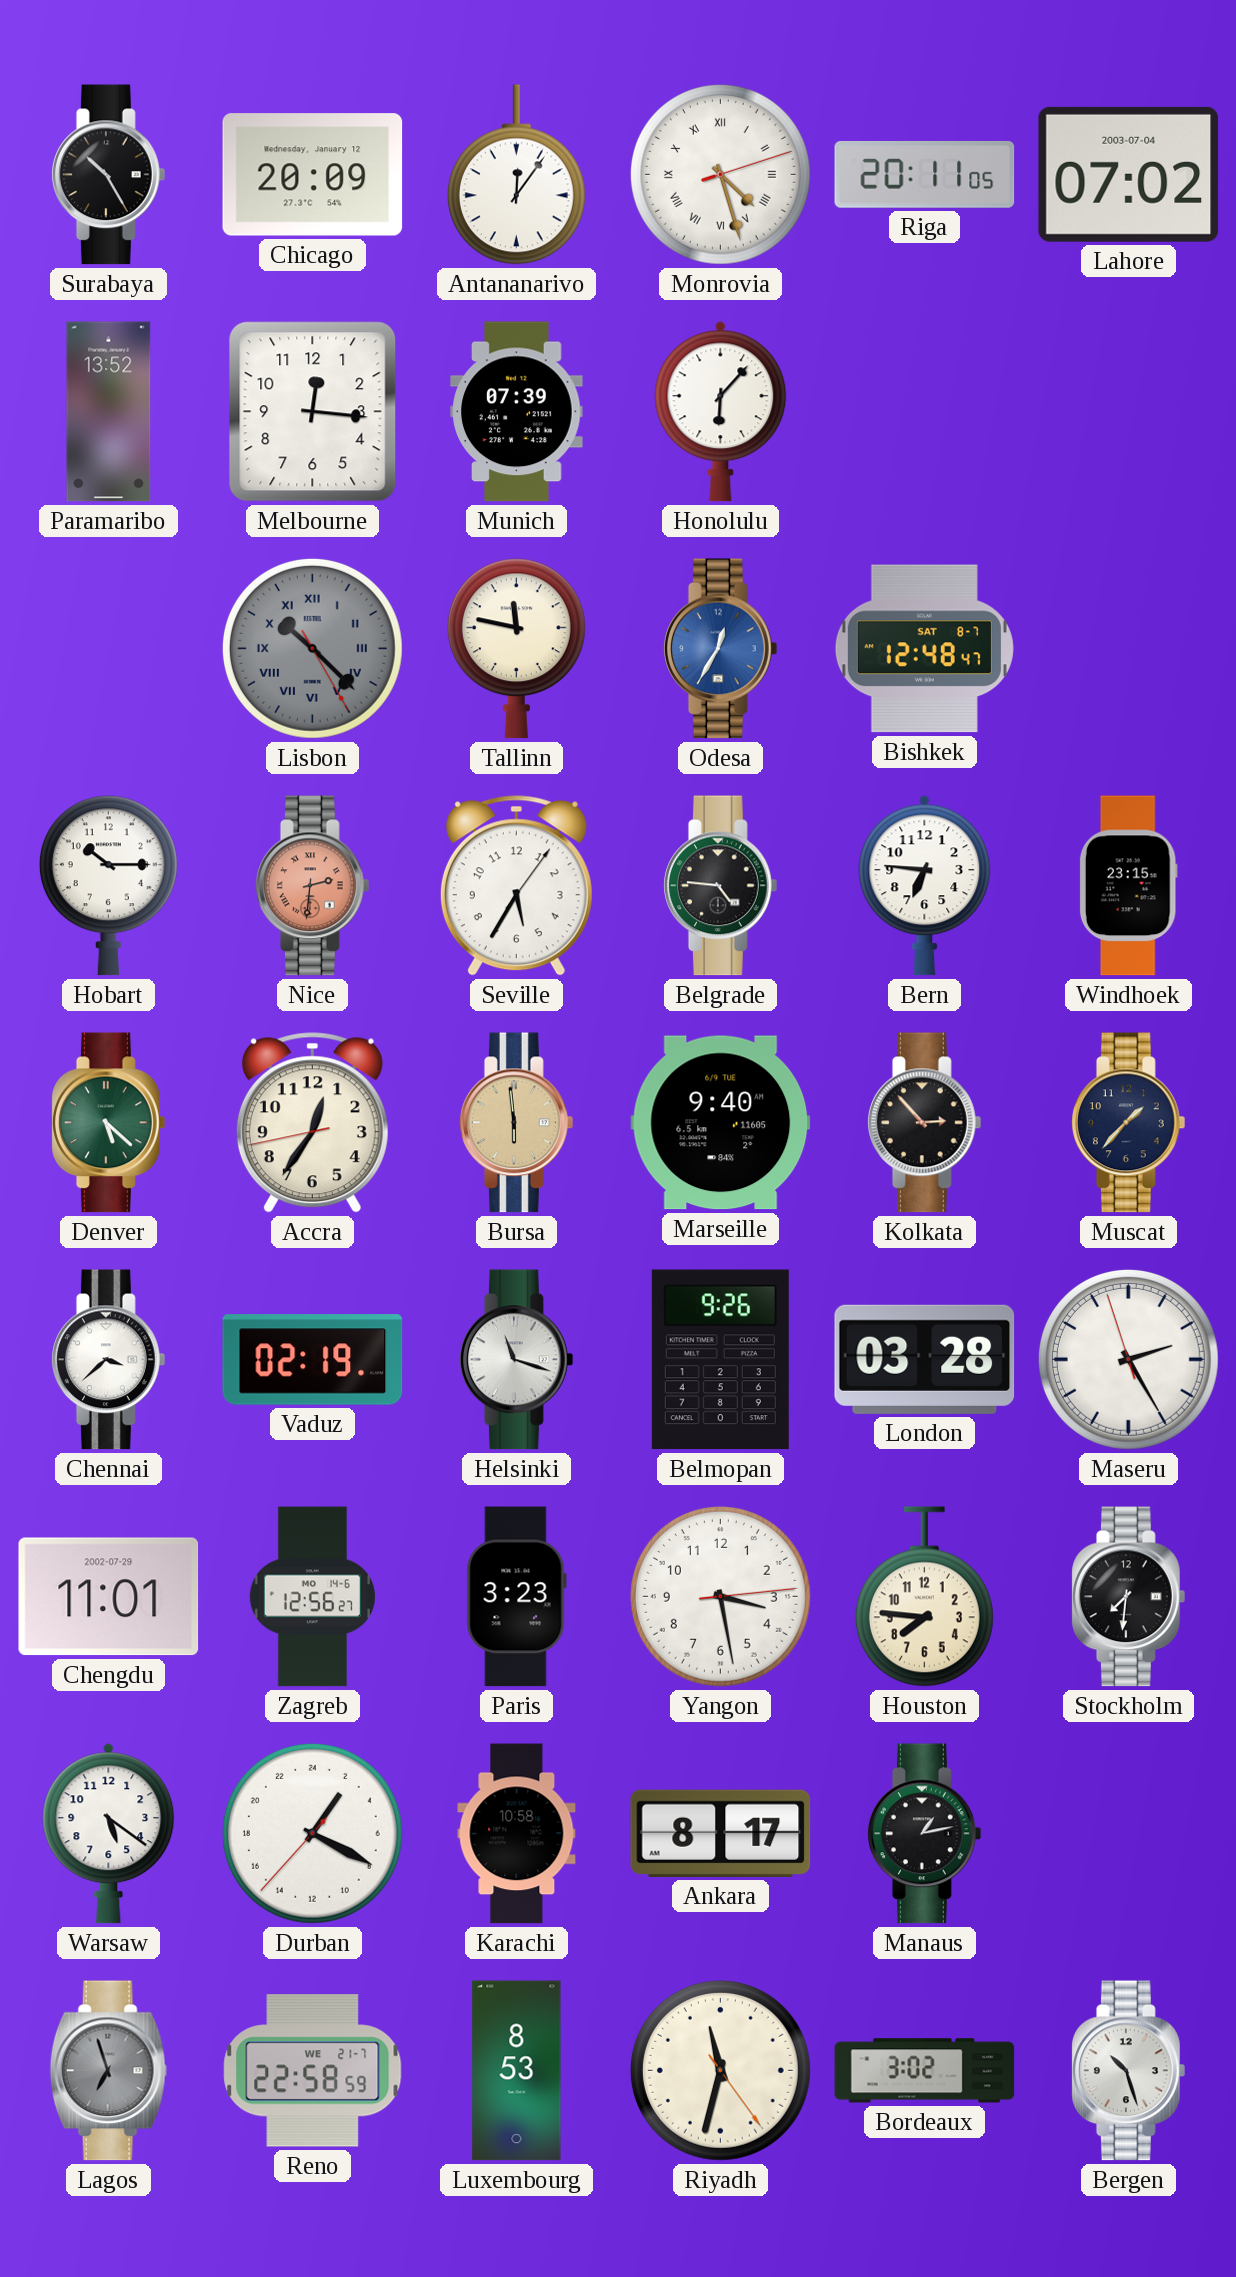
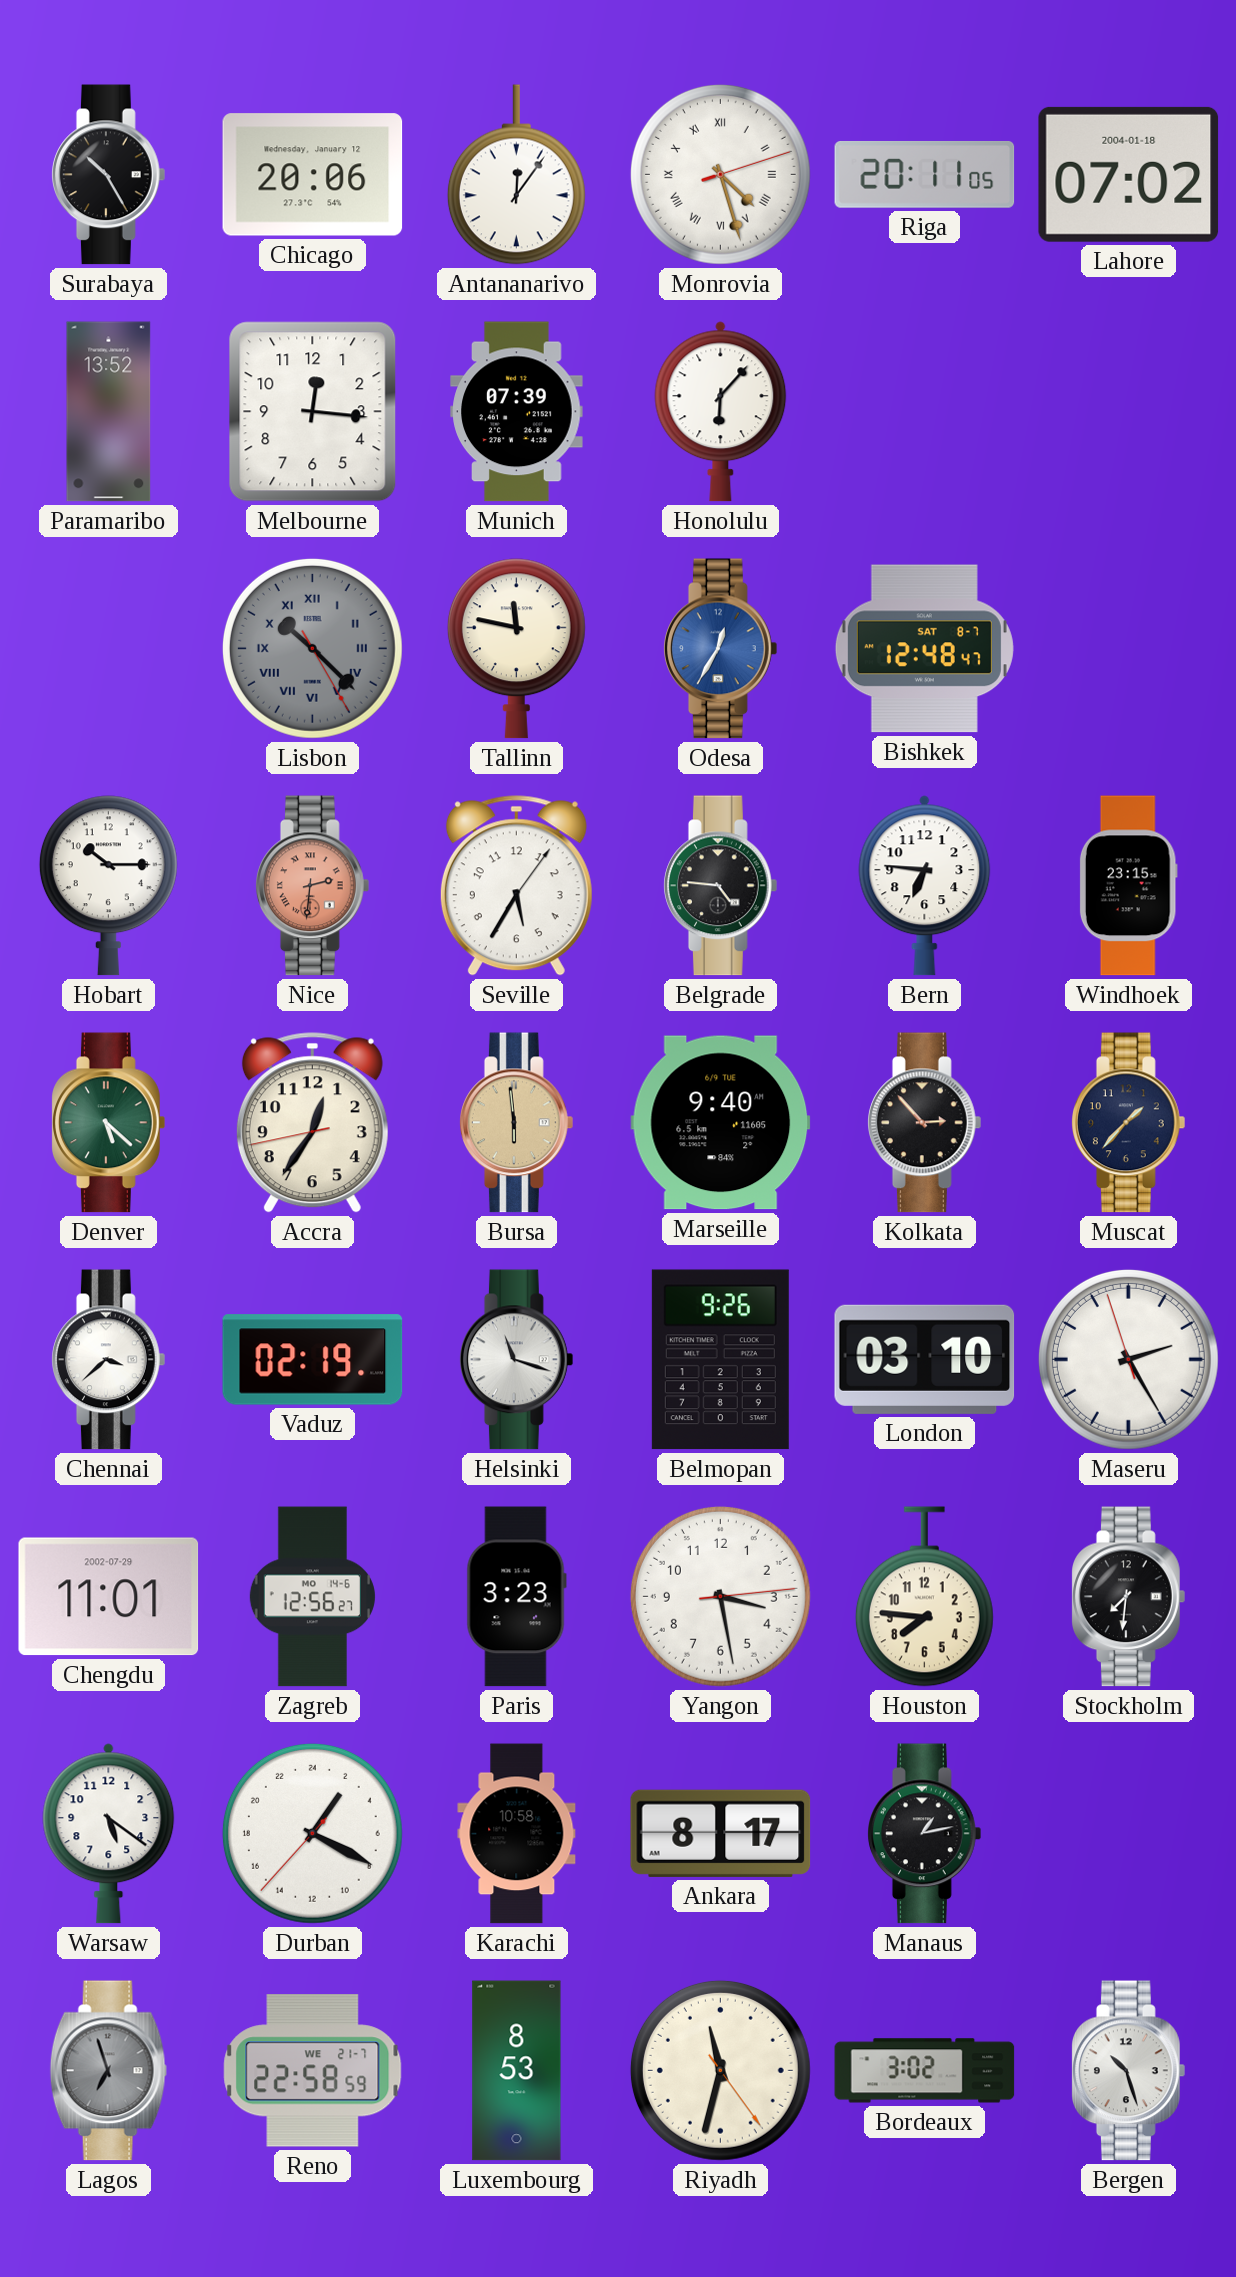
Chicago: 20:09 -> 20:06
Lahore date: 2003-07-04 -> 2004-01-18
London: 03:28 -> 03:10
